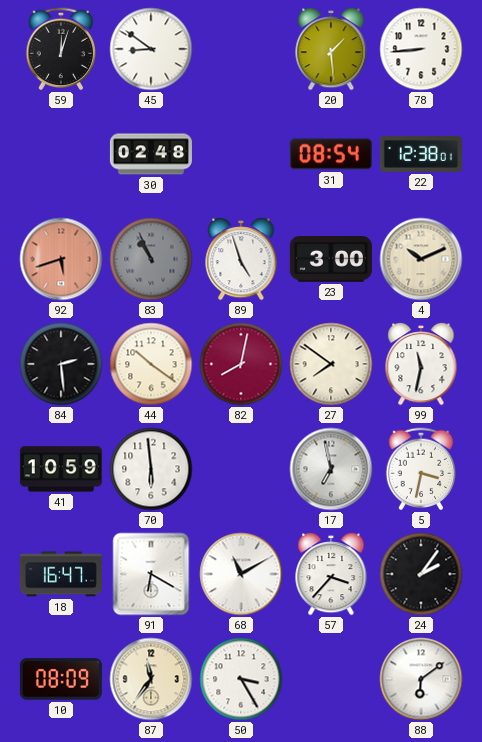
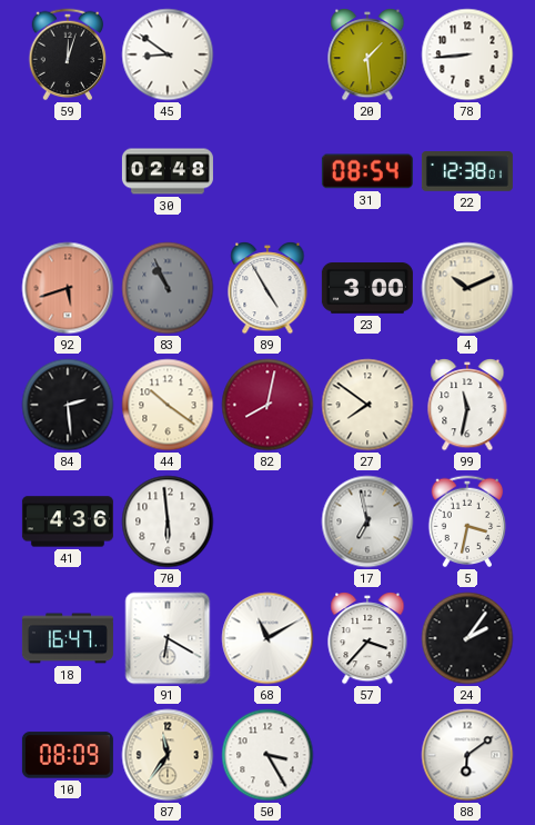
89: 4:57 -> 4:55
41: 10:59 -> 4:36
